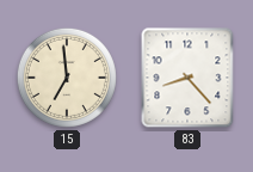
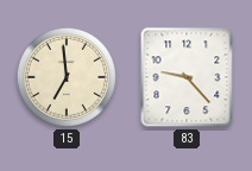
83: 8:23 -> 9:23
